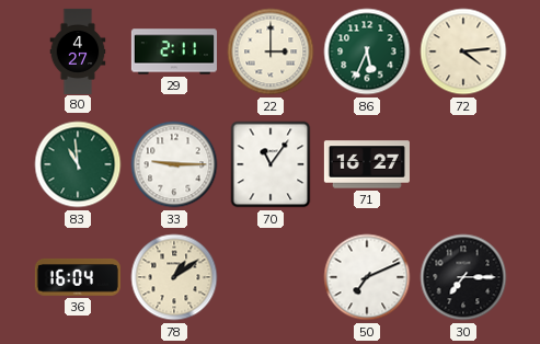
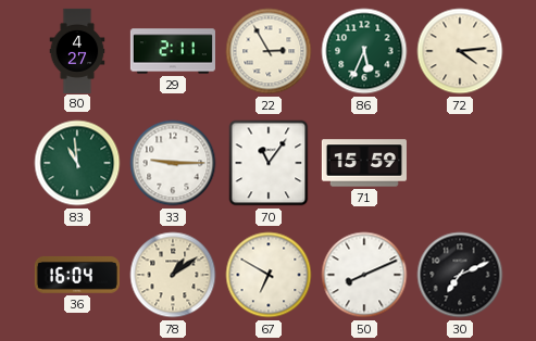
22: 3:00 -> 2:55
71: 16:27 -> 15:59
67: none -> 6:50
50: 7:11 -> 8:11
30: 7:15 -> 7:11
